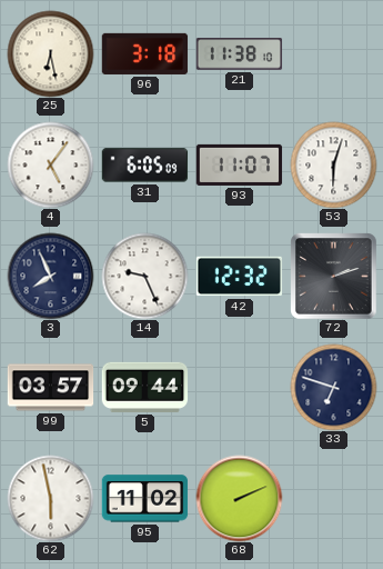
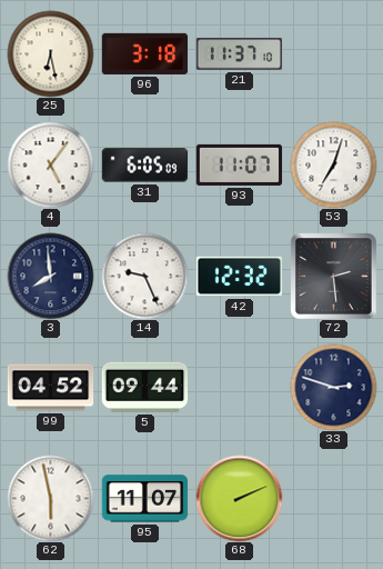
21: 11:38 -> 11:37
53: 6:03 -> 7:03
3: 7:56 -> 7:59
72: 2:12 -> 2:29
99: 03:57 -> 04:52
33: 6:48 -> 2:48
95: 11:02 -> 11:07
